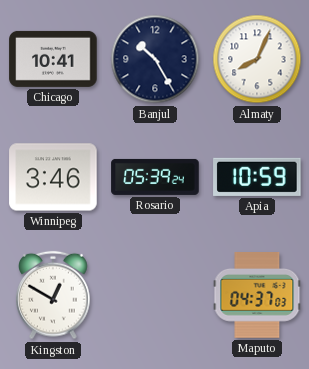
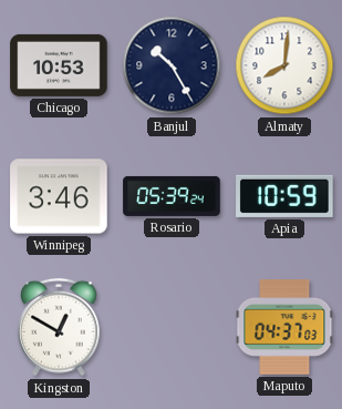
Chicago: 10:41 -> 10:53
Almaty: 8:04 -> 8:01
